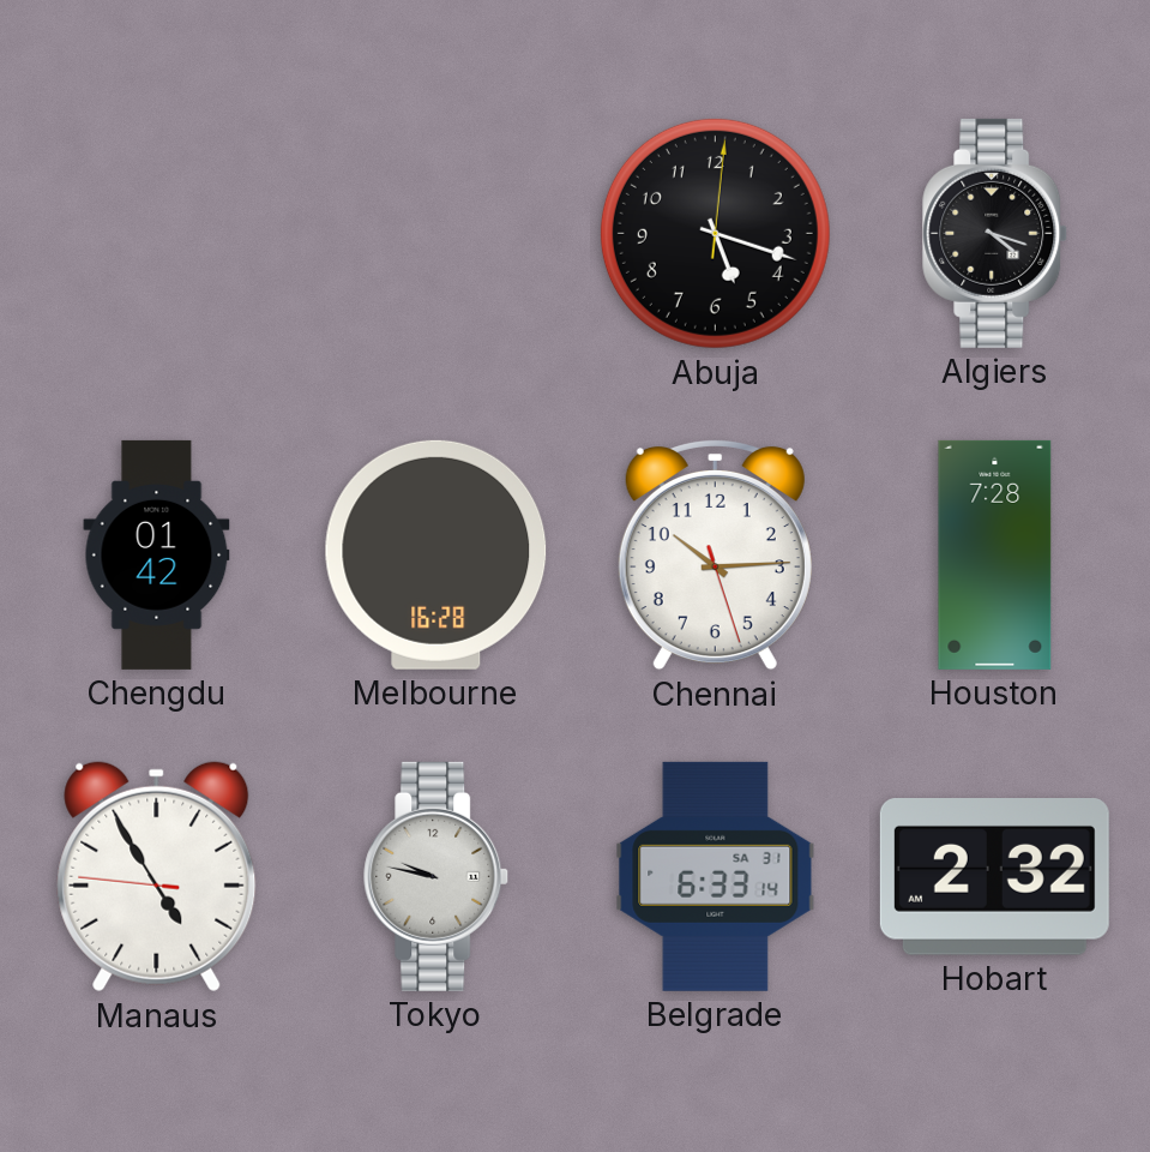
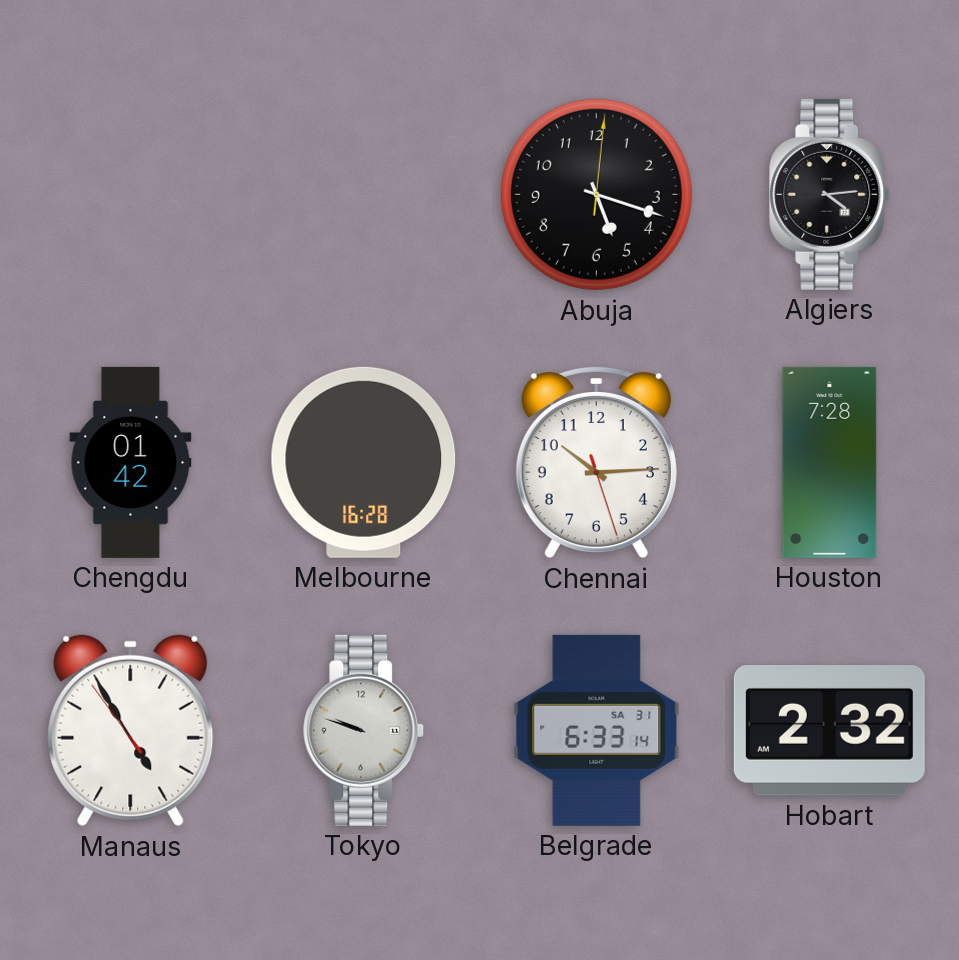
Algiers: 4:18 -> 4:14
Manaus: 4:54:46 -> 4:54:54
Tokyo: 9:47 -> 9:48
